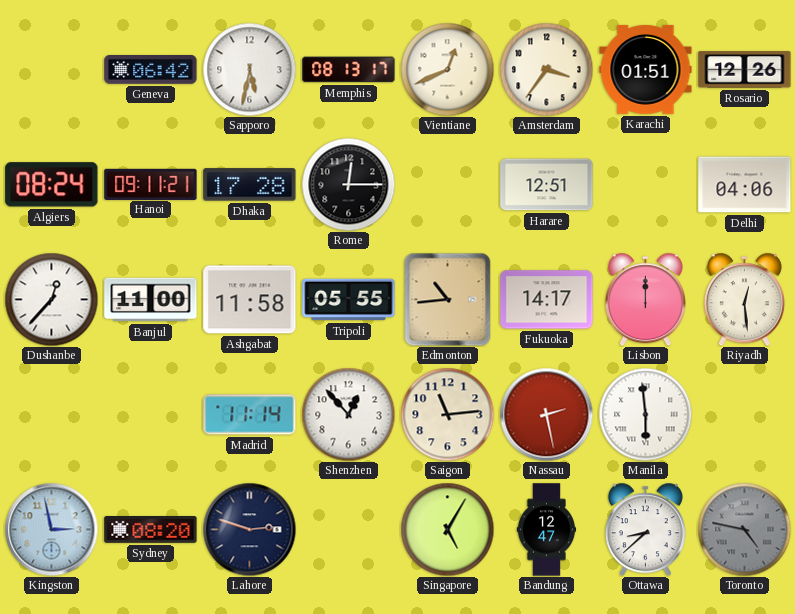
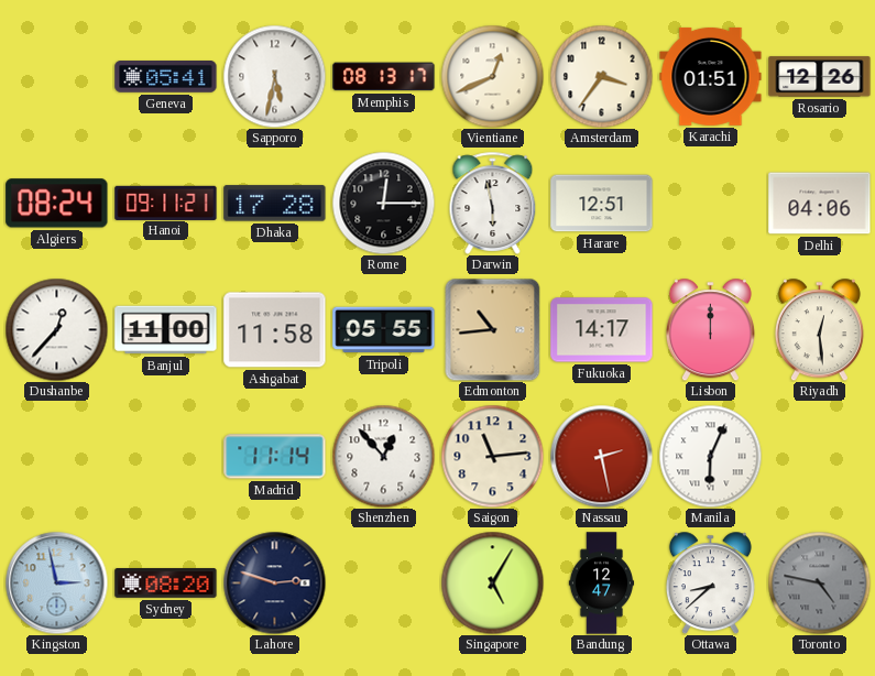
Geneva: 06:42 -> 05:41
Darwin: none -> 5:58
Manila: 5:59 -> 6:04
